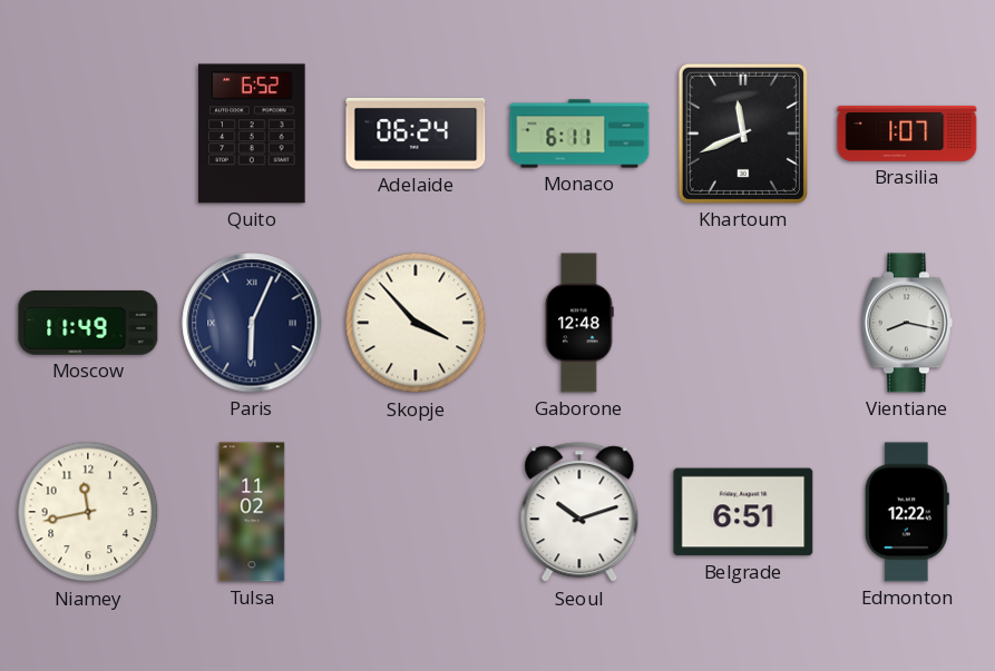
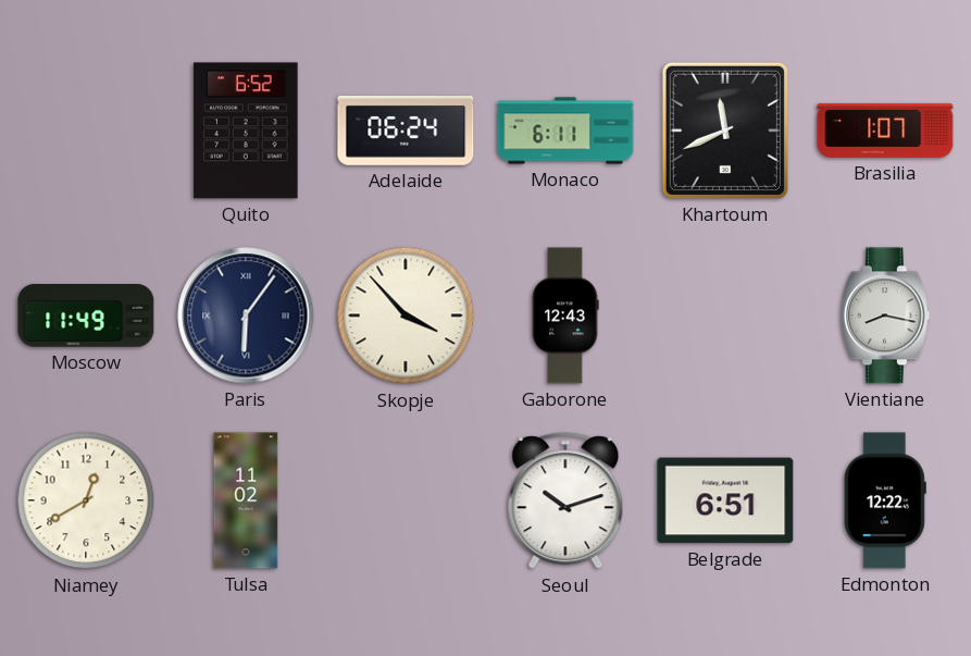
Paris: 6:04 -> 6:06
Gaborone: 12:48 -> 12:43
Niamey: 11:43 -> 12:40
